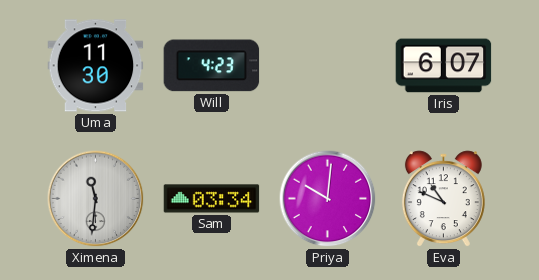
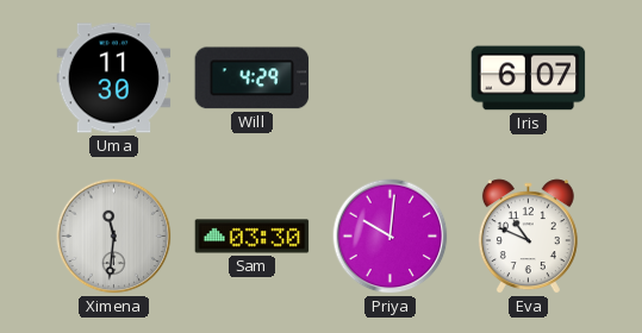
Will: 4:23 -> 4:29
Sam: 03:34 -> 03:30
